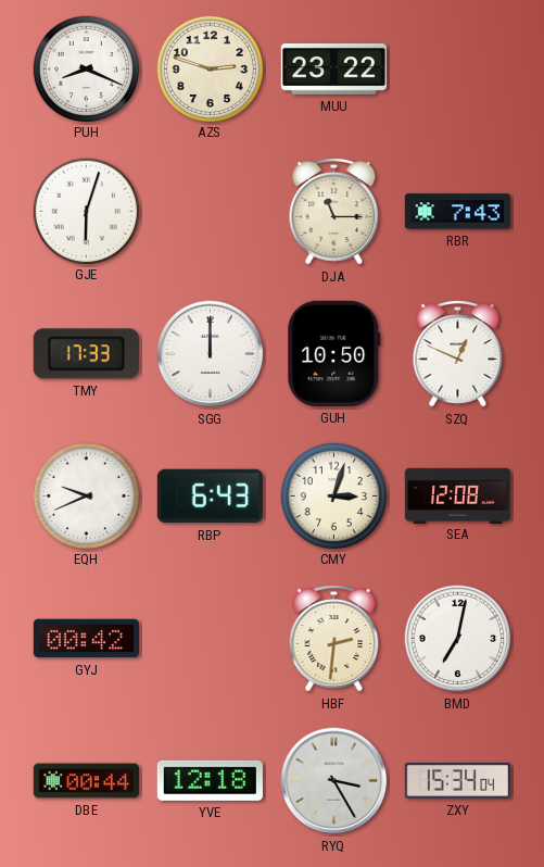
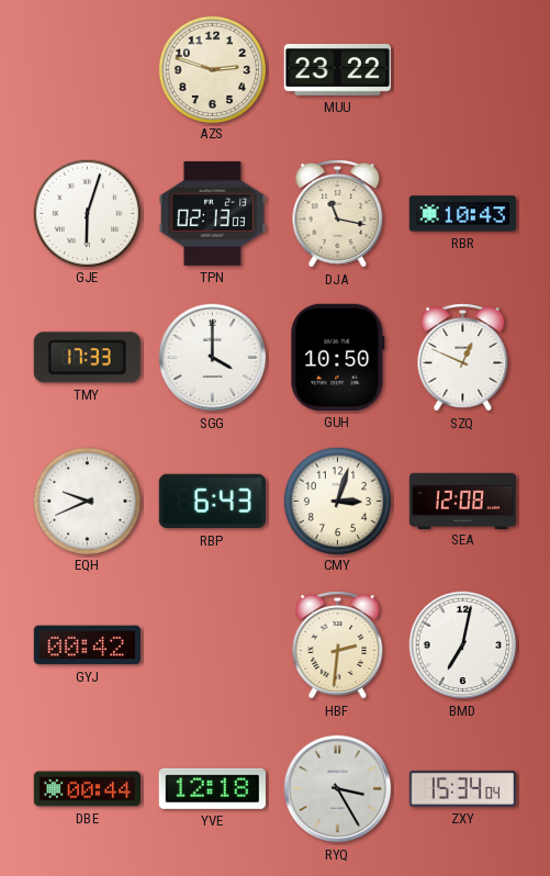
PUH: 8:19 -> none
TPN: none -> 02:13
DJA: 11:15 -> 11:17
RBR: 7:43 -> 10:43
SGG: 12:00 -> 4:00
